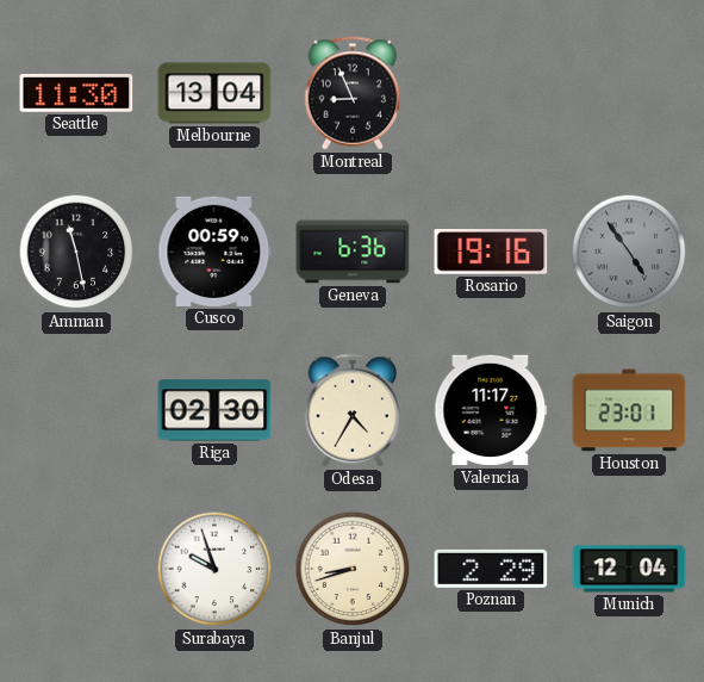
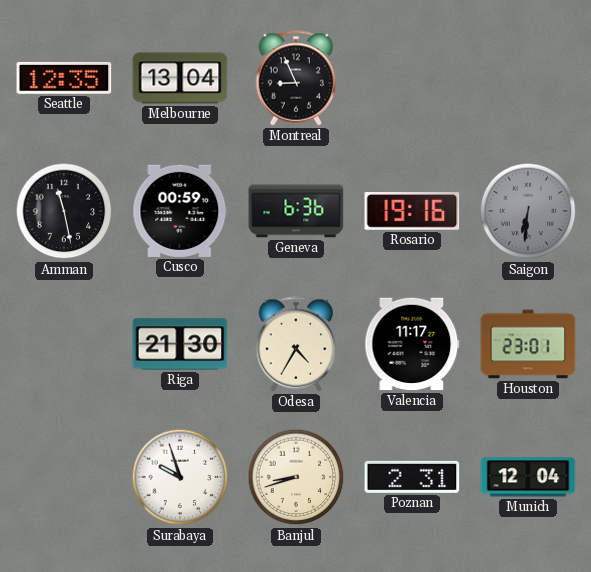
Seattle: 11:30 -> 12:35
Saigon: 4:54 -> 6:31
Riga: 02:30 -> 21:30
Poznan: 2:29 -> 2:31
